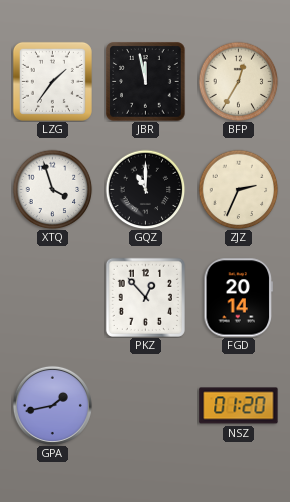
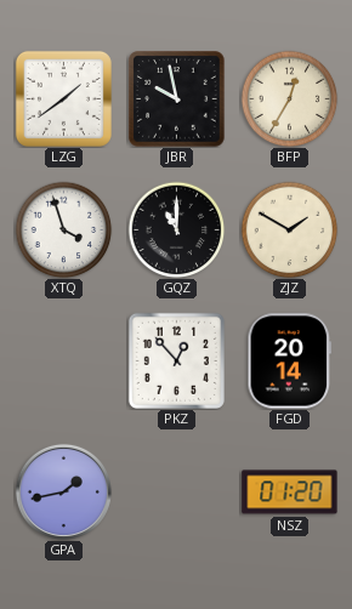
LZG: 1:36 -> 1:39
JBR: 11:58 -> 9:58
ZJZ: 2:34 -> 1:50
